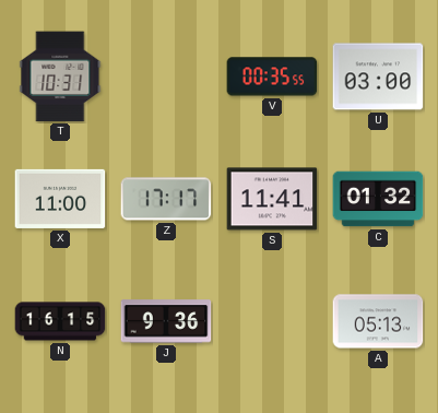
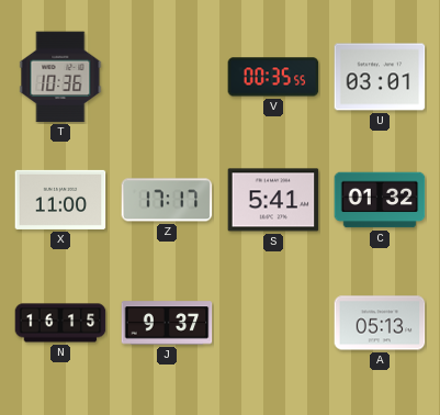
T: 10:31 -> 10:36
U: 03:00 -> 03:01
S: 11:41 -> 5:41
J: 9:36 -> 9:37
